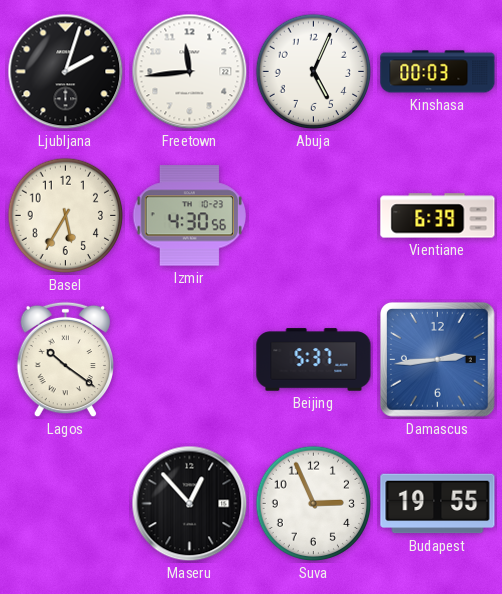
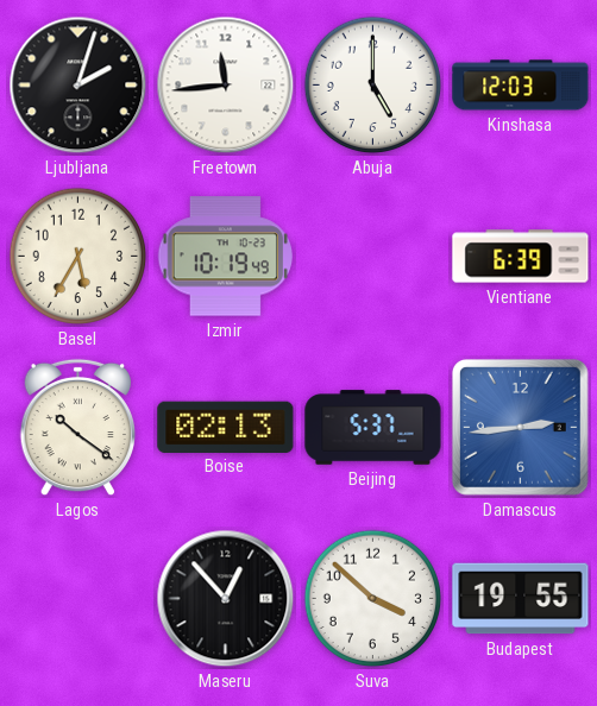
Abuja: 5:04 -> 5:00
Kinshasa: 00:03 -> 12:03
Izmir: 4:30 -> 10:19
Boise: none -> 02:13
Suva: 2:56 -> 3:52
